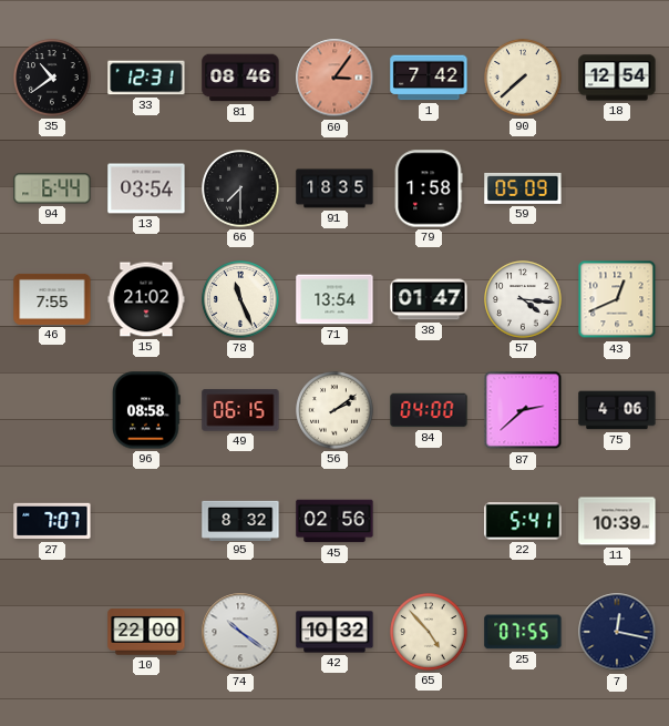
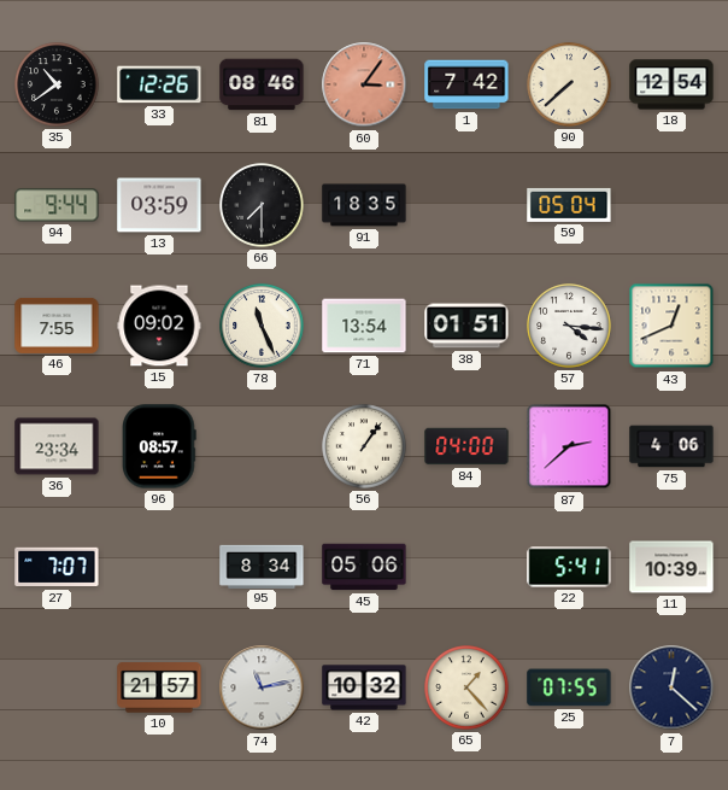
33: 12:31 -> 12:26
94: 6:44 -> 9:44
13: 03:54 -> 03:59
79: 1:58 -> none
59: 05:09 -> 05:04
15: 21:02 -> 09:02
38: 01:47 -> 01:51
36: none -> 23:34
96: 08:58 -> 08:57
49: 06:15 -> none
56: 2:09 -> 1:06
95: 8:32 -> 8:34
45: 02:56 -> 05:06
10: 22:00 -> 21:57
74: 10:21 -> 11:13
65: 4:53 -> 1:23
7: 12:17 -> 12:22
